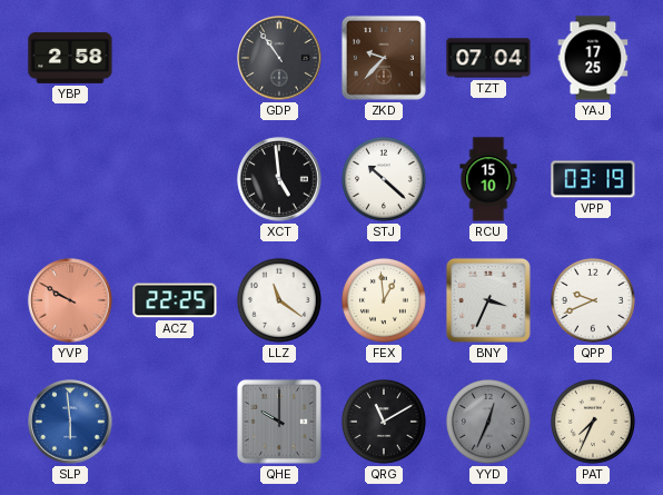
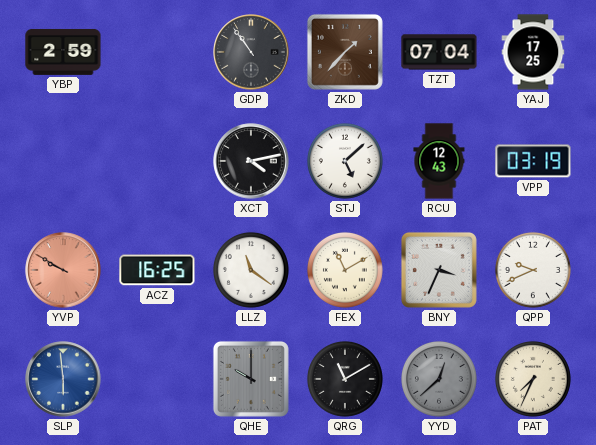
YBP: 2:58 -> 2:59
ZKD: 9:37 -> 1:37
XCT: 4:59 -> 4:13
STJ: 10:22 -> 5:08
RCU: 15:10 -> 12:43
ACZ: 22:25 -> 16:25
FEX: 12:59 -> 11:10
YYD: 12:34 -> 12:38
